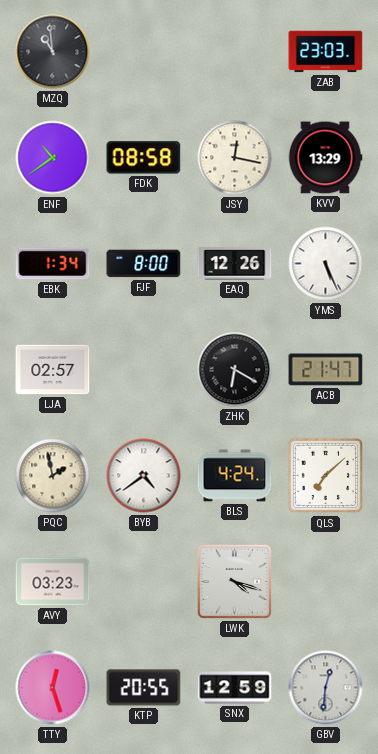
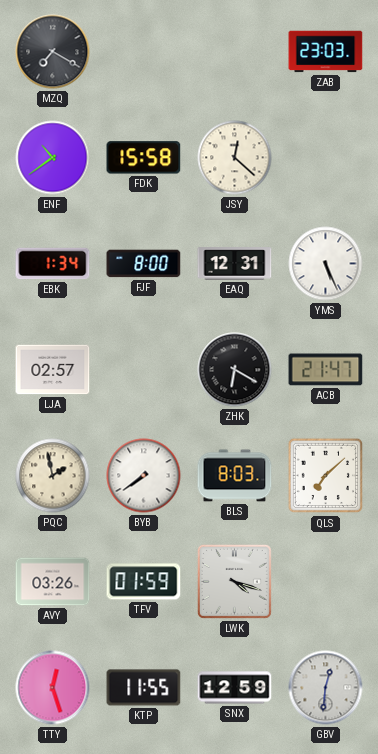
MZQ: 10:59 -> 7:20
FDK: 08:58 -> 15:58
JSY: 12:17 -> 12:22
KVV: 13:29 -> none
EAQ: 12:26 -> 12:31
BYB: 4:39 -> 7:39
BLS: 4:24 -> 8:03
AVY: 03:23 -> 03:26
TFV: none -> 01:59
KTP: 20:55 -> 11:55
